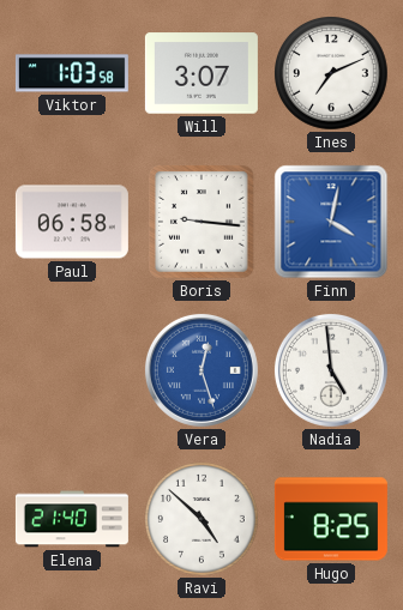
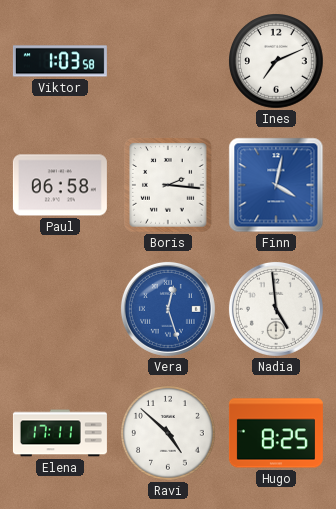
Will: 3:07 -> none
Boris: 9:16 -> 2:16
Elena: 21:40 -> 17:11
